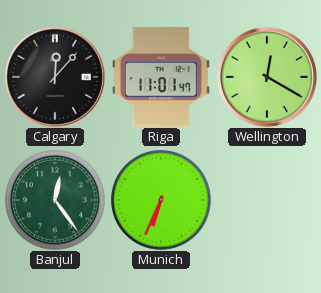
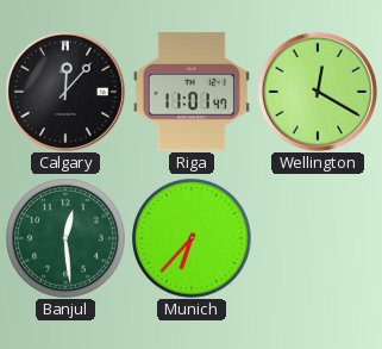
Banjul: 12:24 -> 12:29
Munich: 6:34 -> 6:37
